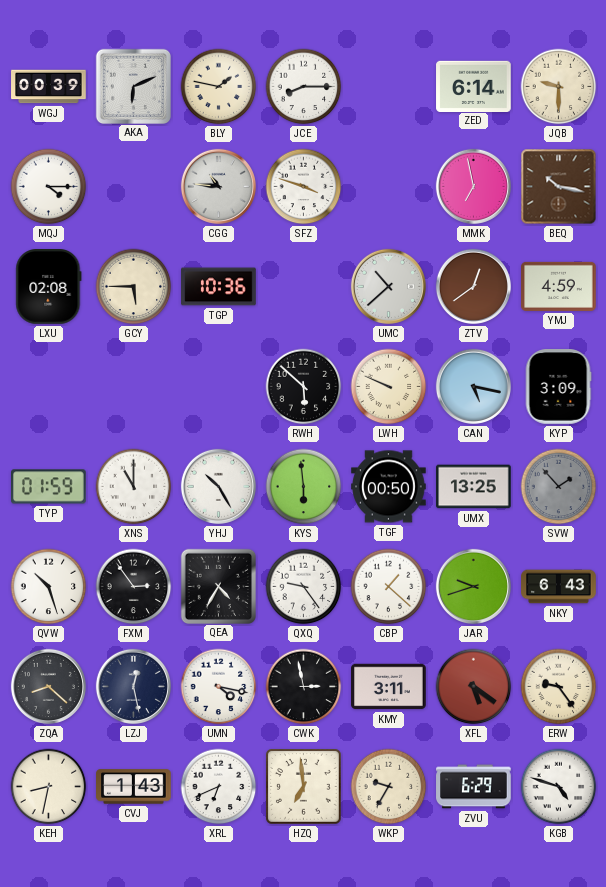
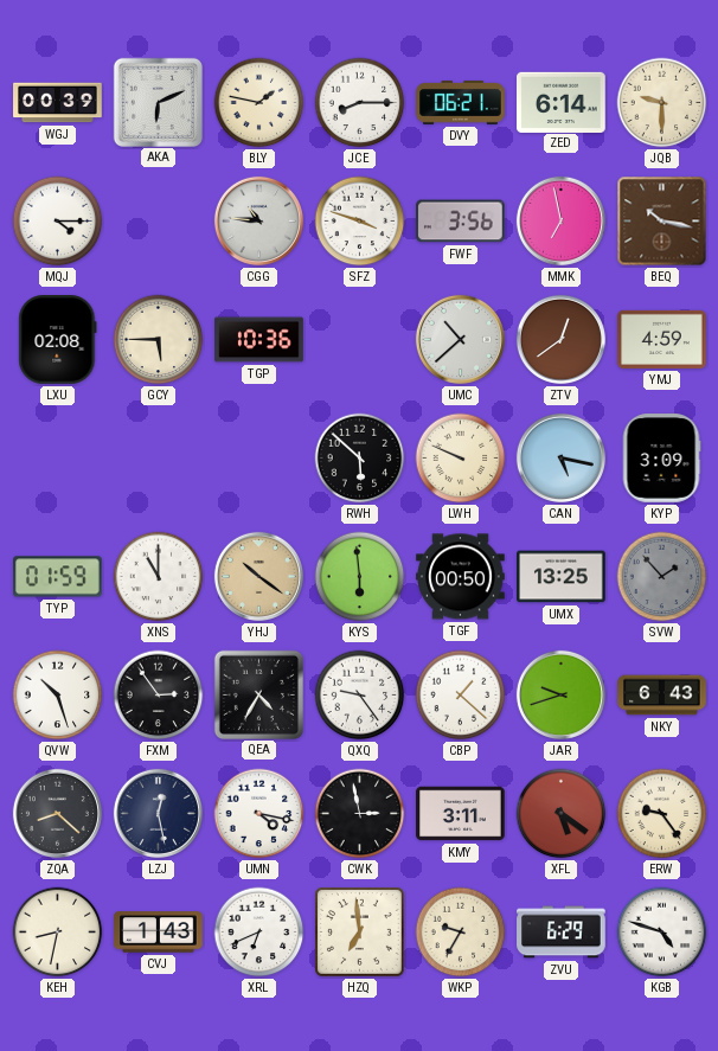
DVY: none -> 06:21
FWF: none -> 3:56
YHJ: 10:25 -> 10:21
YHJ dial: white -> champagne
